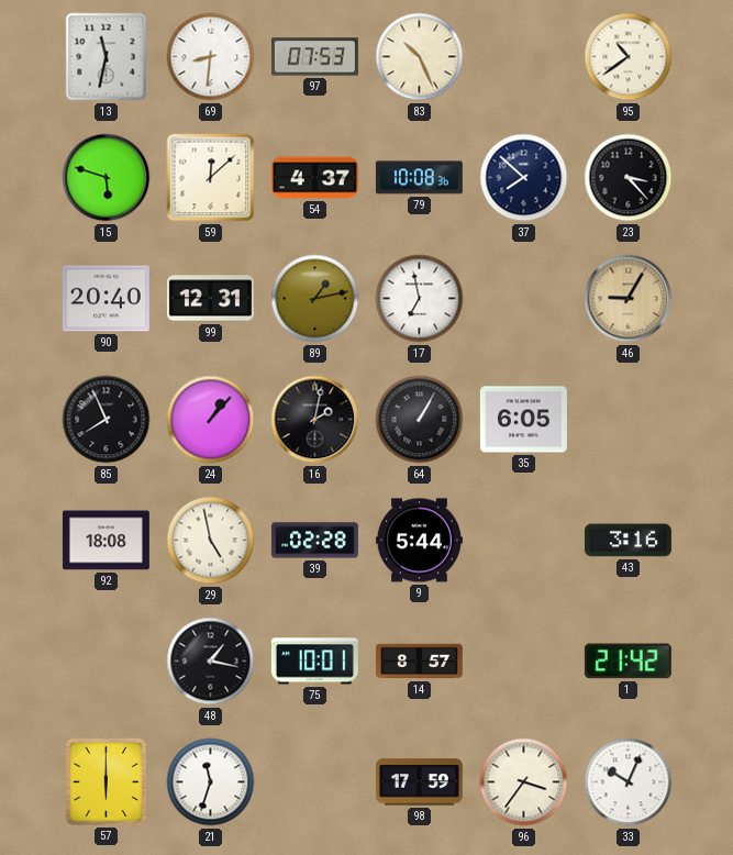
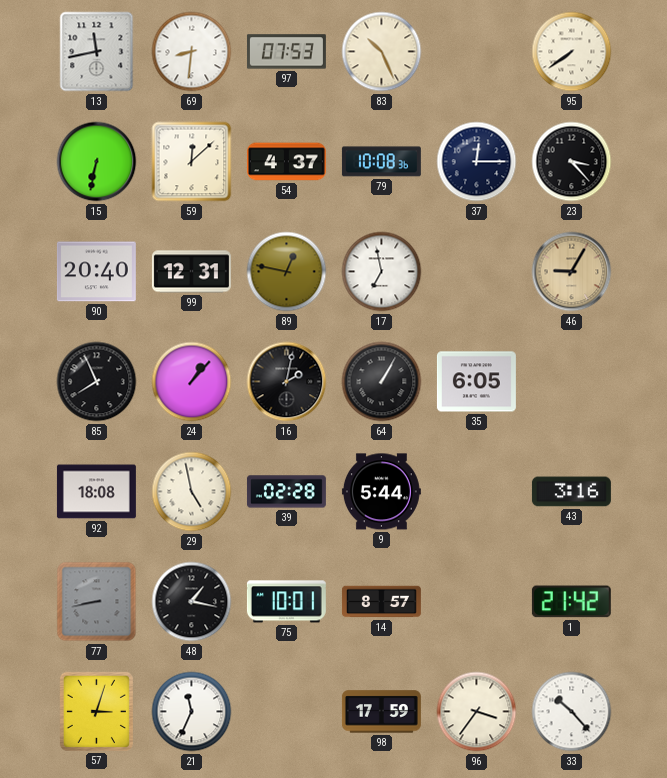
13: 11:32 -> 11:43
95: 10:39 -> 7:39
15: 5:48 -> 6:32
37: 7:52 -> 12:15
89: 1:13 -> 12:47
77: none -> 8:43
57: 6:00 -> 3:03
21: 11:33 -> 11:34
33: 10:04 -> 10:23
